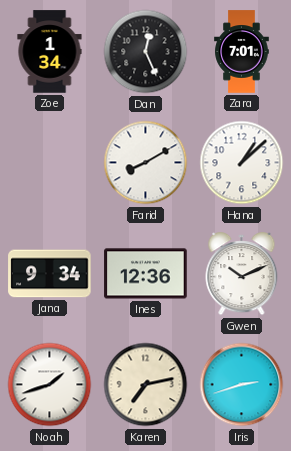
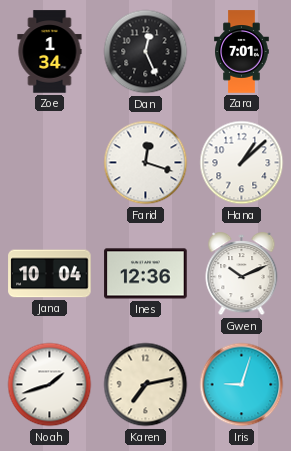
Farid: 8:10 -> 12:18
Jana: 9:34 -> 10:04
Iris: 2:42 -> 9:03
